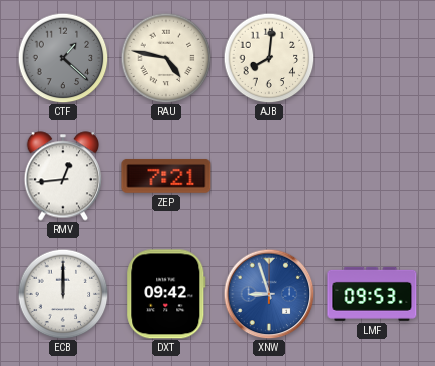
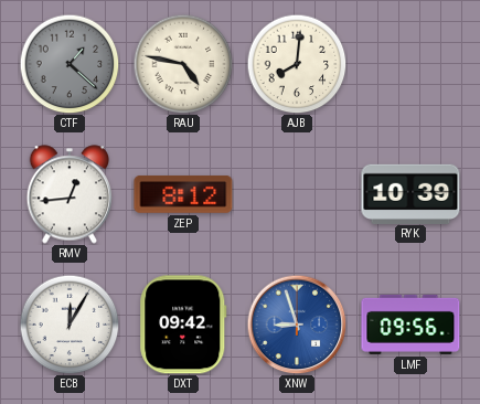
ZEP: 7:21 -> 8:12
RYK: none -> 10:39
ECB: 12:00 -> 12:05
LMF: 09:53 -> 09:56
